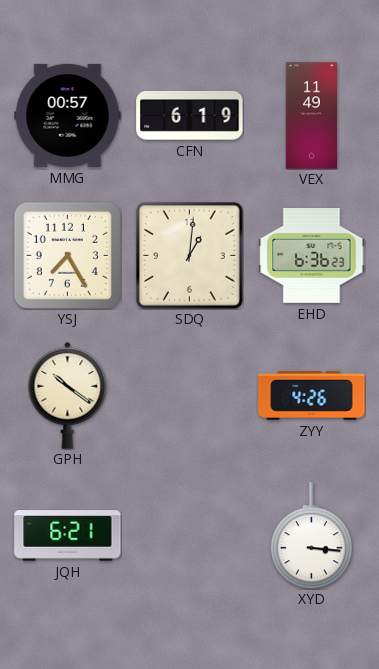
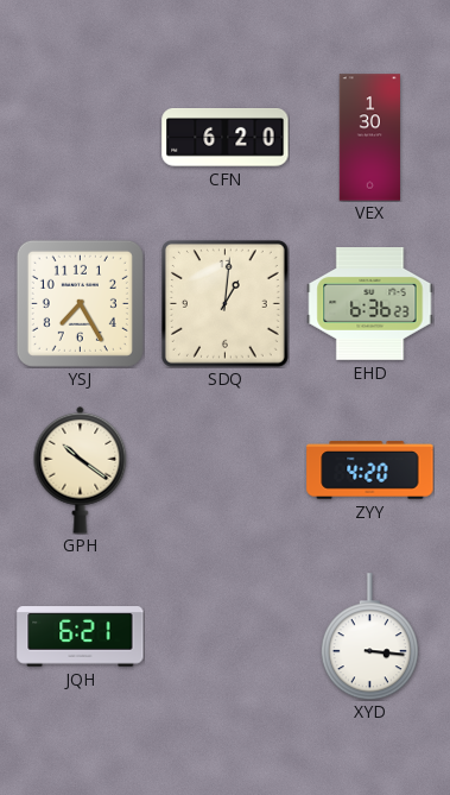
MMG: 00:57 -> none
CFN: 6:19 -> 6:20
VEX: 11:49 -> 1:30
ZYY: 4:26 -> 4:20
